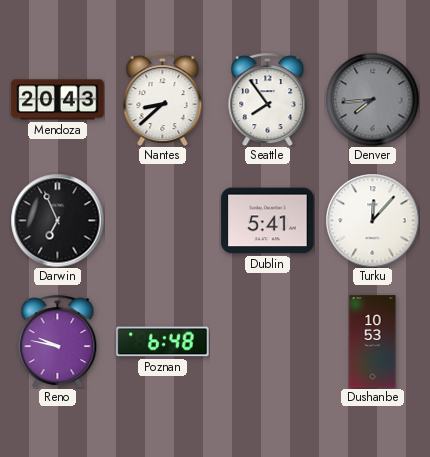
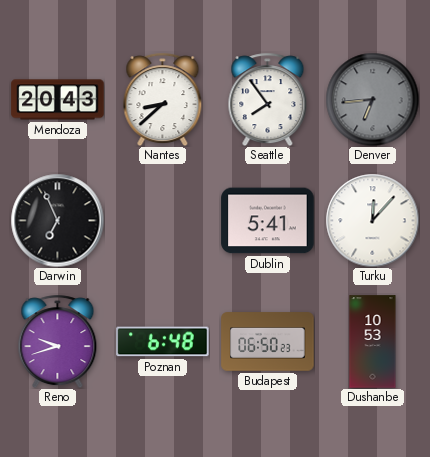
Denver: 7:44 -> 6:44
Reno: 9:47 -> 9:42
Budapest: none -> 06:50
